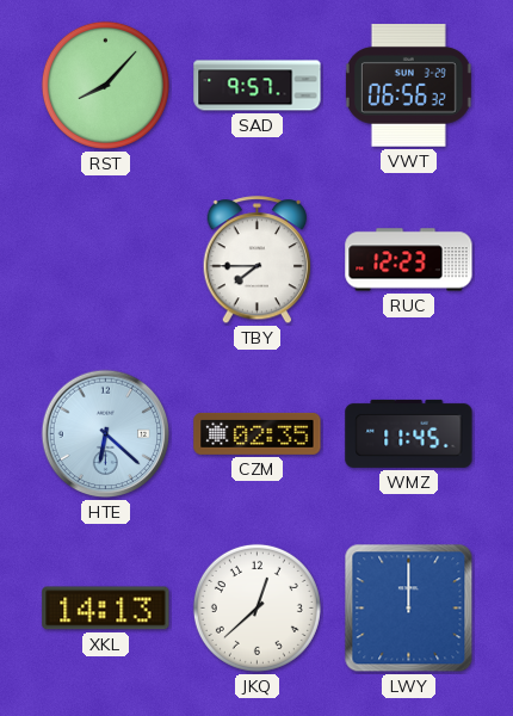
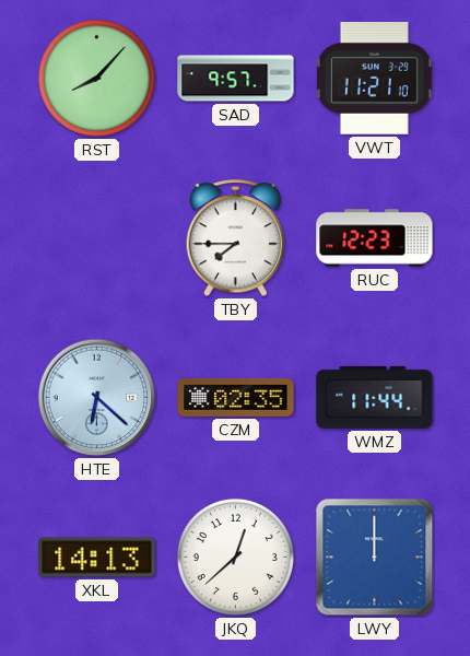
VWT: 06:56 -> 11:21
WMZ: 11:45 -> 11:44
